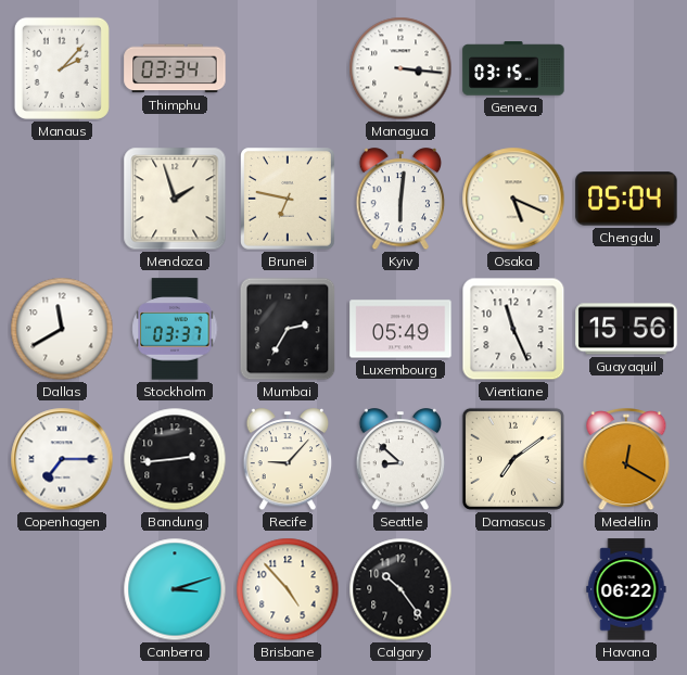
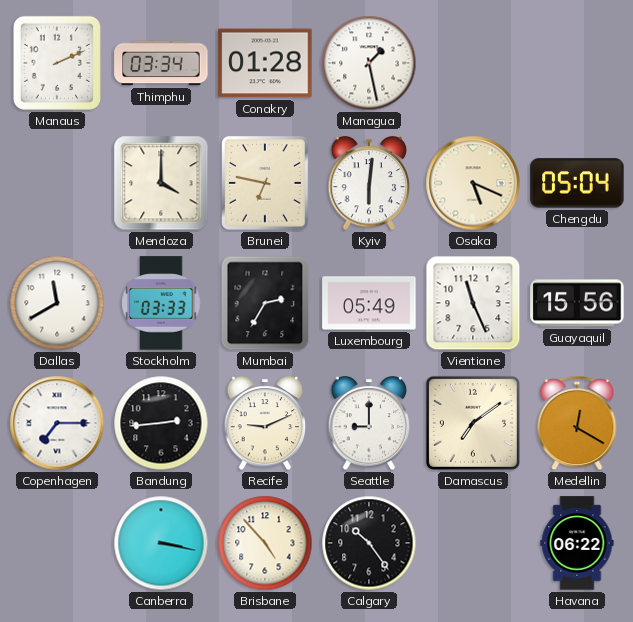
Manaus: 2:07 -> 2:11
Conakry: none -> 01:28
Managua: 3:16 -> 1:28
Geneva: 03:15 -> none
Mendoza: 1:57 -> 4:00
Stockholm: 03:37 -> 03:33
Recife: 9:07 -> 9:11
Seattle: 8:52 -> 9:00
Canberra: 3:12 -> 3:17
